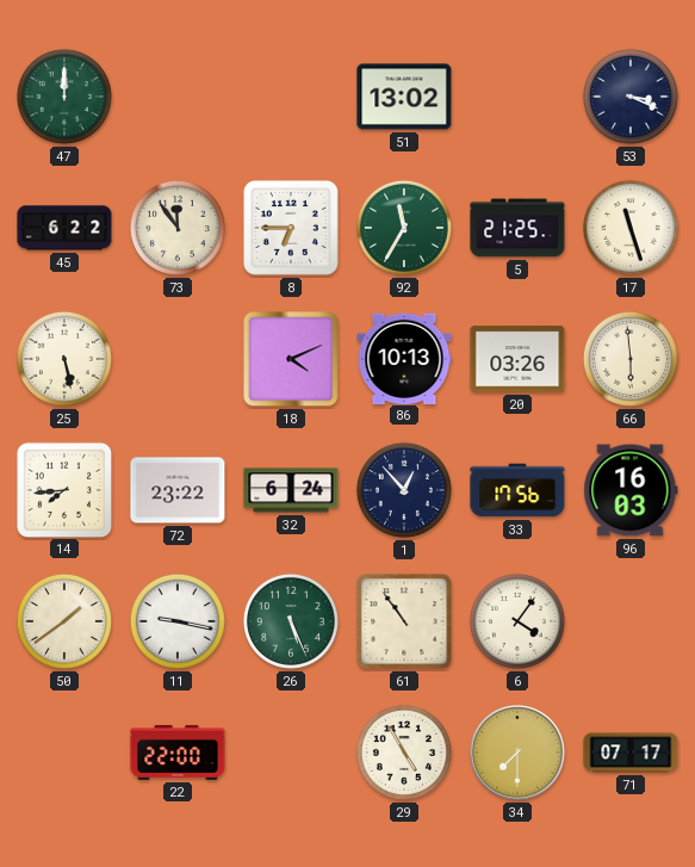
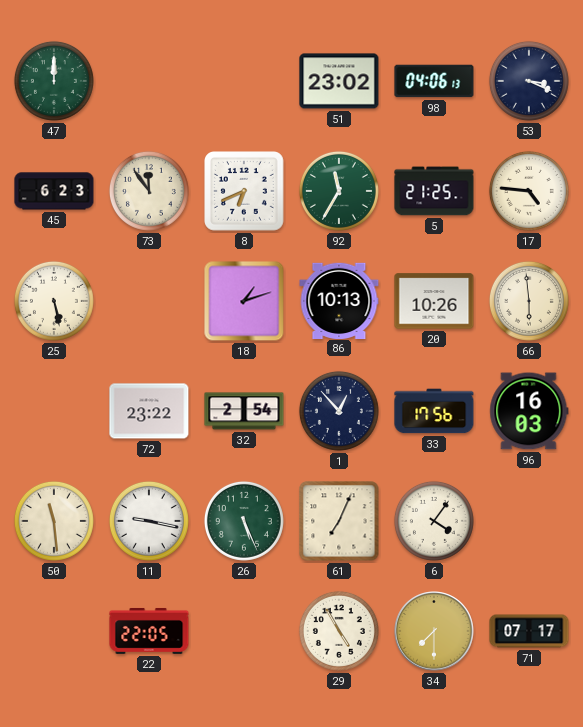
51: 13:02 -> 23:02
98: none -> 04:06
45: 6:22 -> 6:23
8: 6:45 -> 6:41
17: 11:27 -> 4:46
18: 4:11 -> 1:12
20: 03:26 -> 10:26
14: 7:44 -> none
32: 6:24 -> 2:54
50: 1:39 -> 11:29
61: 10:54 -> 7:04
22: 22:00 -> 22:05
